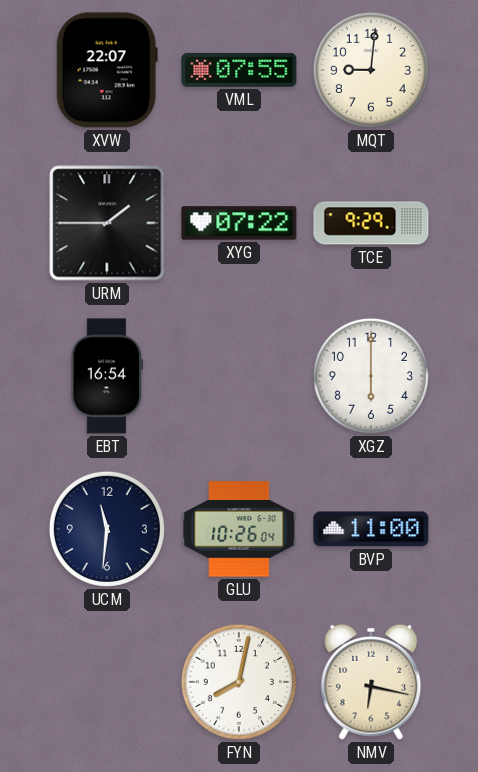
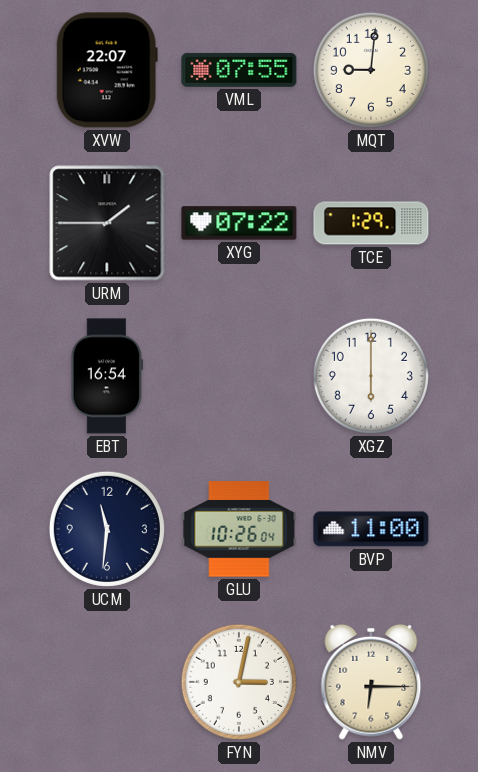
TCE: 9:29 -> 1:29
FYN: 8:02 -> 3:02
NMV: 6:17 -> 6:15
